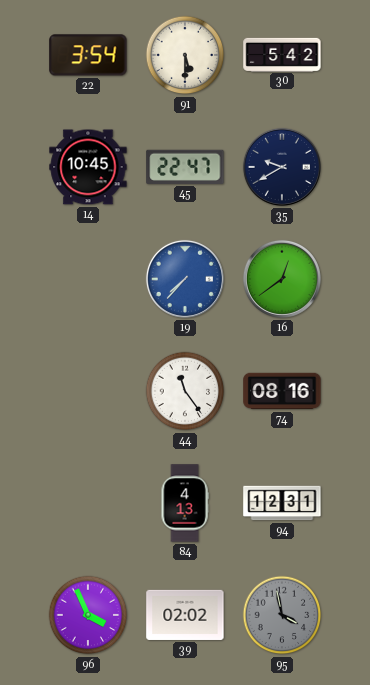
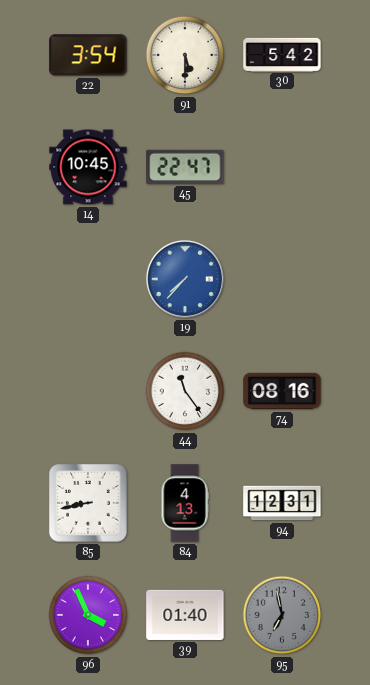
35: 9:40 -> none
16: 12:39 -> none
85: none -> 8:43
39: 02:02 -> 01:40
95: 3:58 -> 6:58
